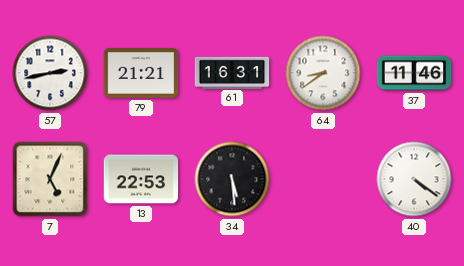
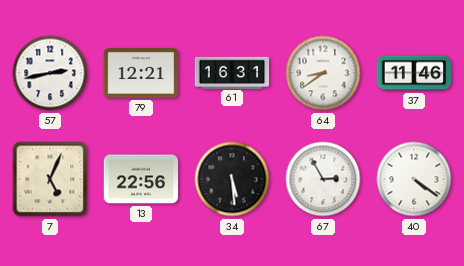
79: 21:21 -> 12:21
13: 22:53 -> 22:56
67: none -> 2:55
